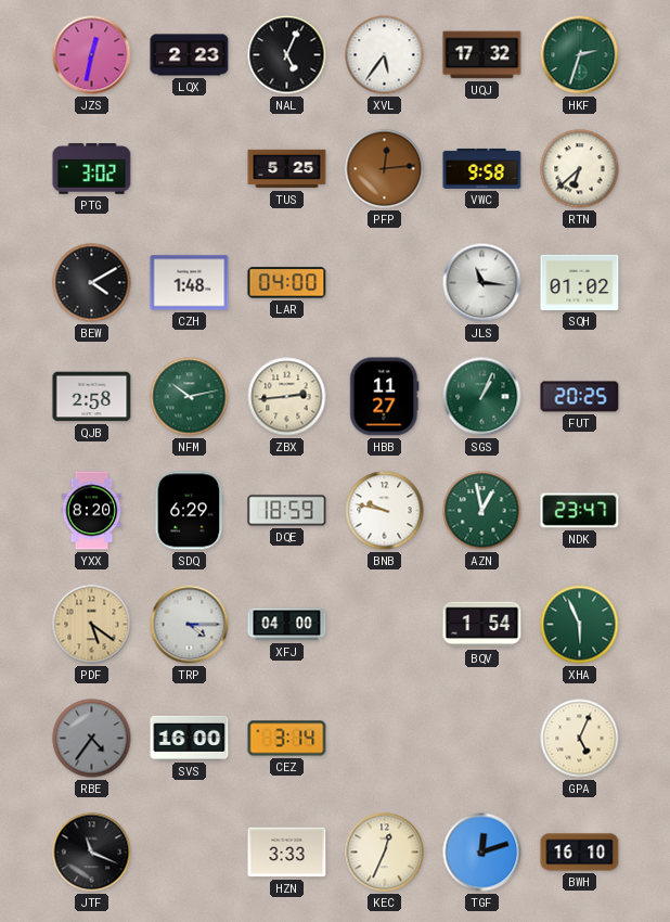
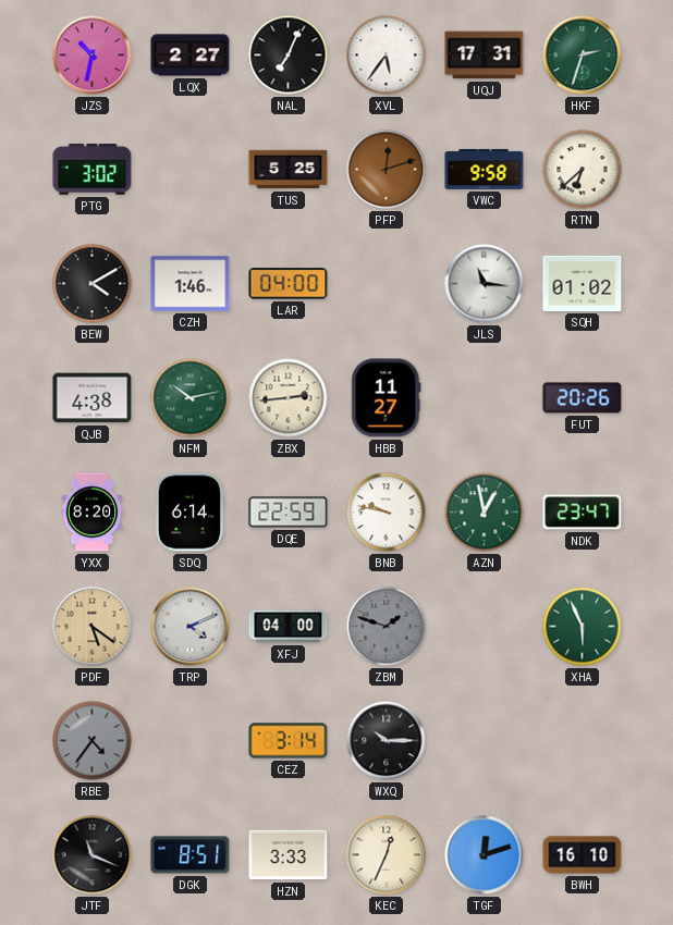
JZS: 12:32 -> 10:32
LQX: 2:23 -> 2:27
NAL: 5:04 -> 7:04
UQJ: 17:32 -> 17:31
PFP: 12:14 -> 12:12
CZH: 1:48 -> 1:46
QJB: 2:58 -> 4:38
SGS: 1:04 -> none
FUT: 20:25 -> 20:26
SDQ: 6:29 -> 6:14
DQE: 18:59 -> 22:59
TRP: 4:15 -> 4:11
ZBM: none -> 1:48
BQV: 1:54 -> none
SVS: 16:00 -> none
WXQ: none -> 10:15
GPA: 5:04 -> none
DGK: none -> 8:51
